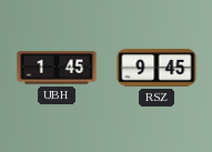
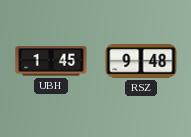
RSZ: 9:45 -> 9:48
